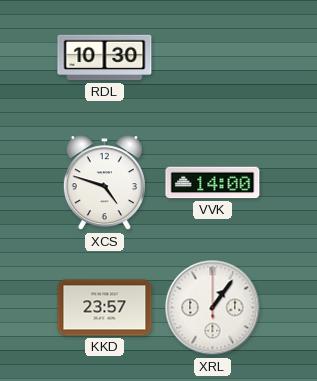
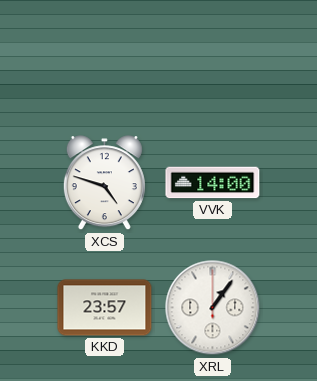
RDL: 10:30 -> none
